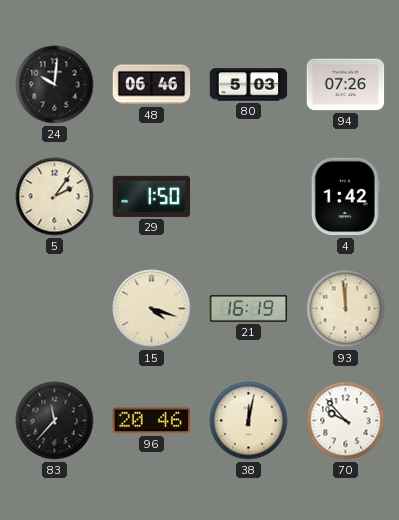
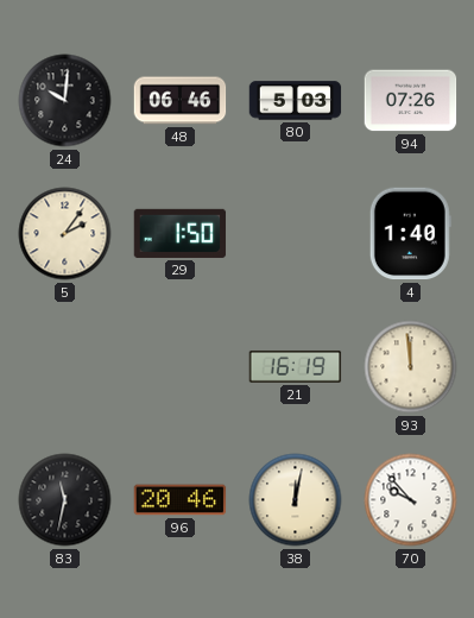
4: 1:42 -> 1:40
15: 4:18 -> none
83: 11:37 -> 11:32
